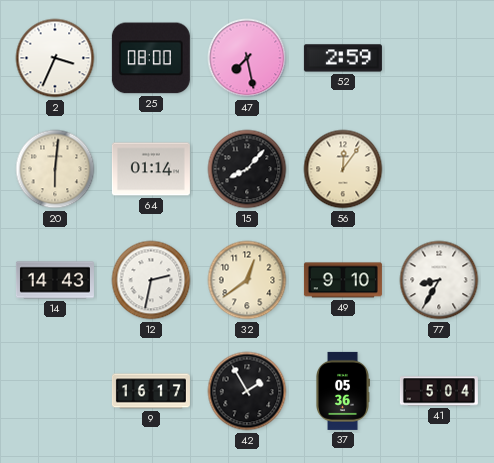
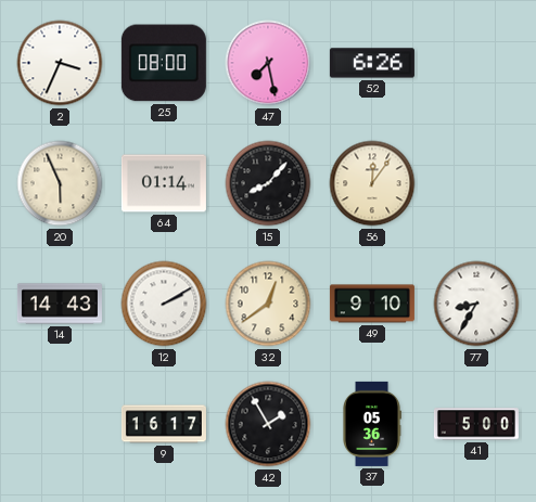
52: 2:59 -> 6:26
20: 6:01 -> 5:56
12: 2:32 -> 2:10
41: 5:04 -> 5:00
